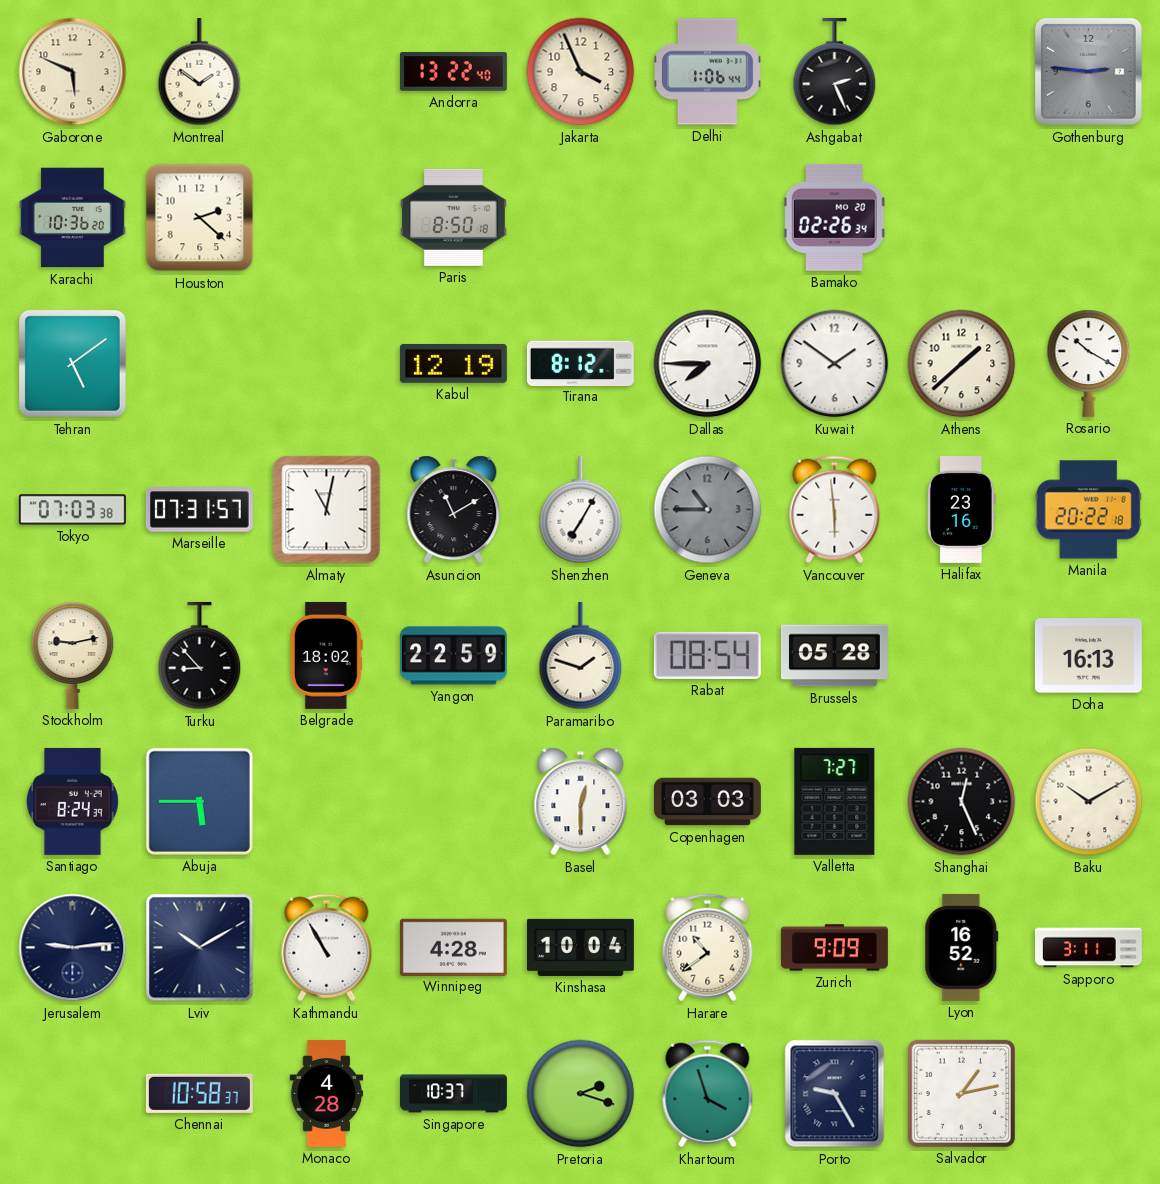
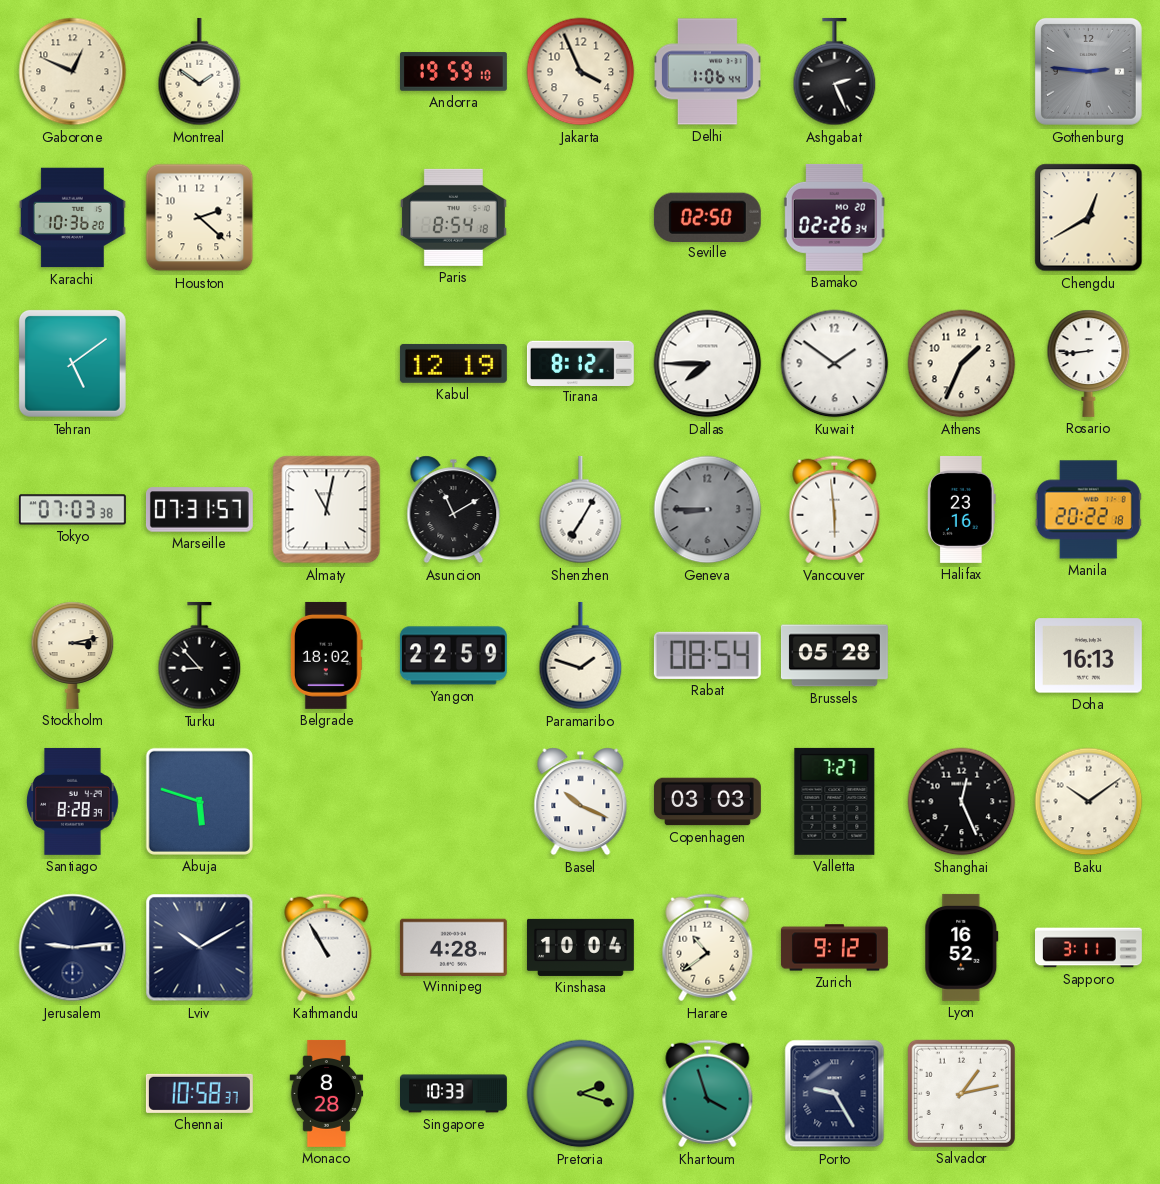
Gaborone: 5:49 -> 12:49
Andorra: 13:22 -> 19:59
Paris: 8:50 -> 8:54
Seville: none -> 02:50
Chengdu: none -> 12:40
Athens: 1:38 -> 1:34
Rosario: 10:20 -> 8:44
Geneva: 10:45 -> 8:45
Stockholm: 9:13 -> 3:13
Santiago: 8:24 -> 8:28
Abuja: 5:45 -> 5:48
Basel: 12:30 -> 10:19
Baku: 10:10 -> 10:09
Zurich: 9:09 -> 9:12
Monaco: 4:28 -> 8:28
Singapore: 10:37 -> 10:33
